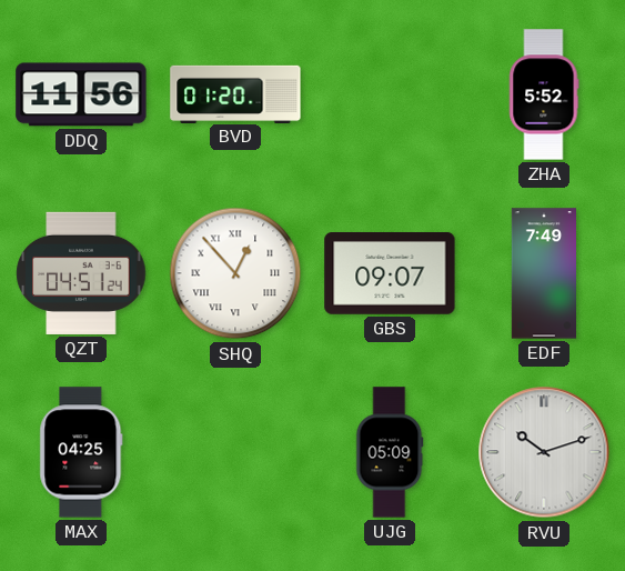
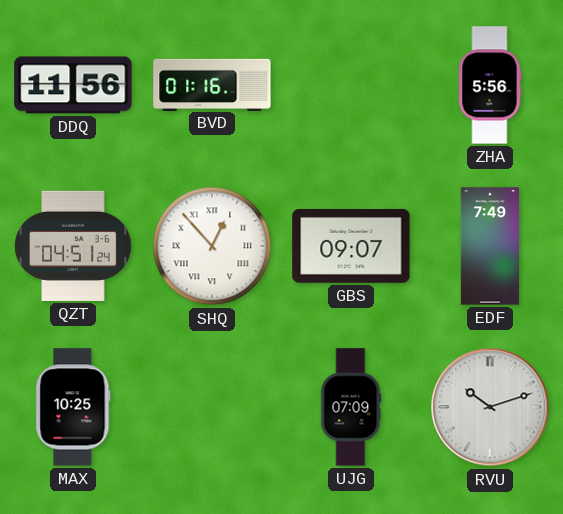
BVD: 01:20 -> 01:16
ZHA: 5:52 -> 5:56
MAX: 04:25 -> 10:25
UJG: 05:09 -> 07:09
